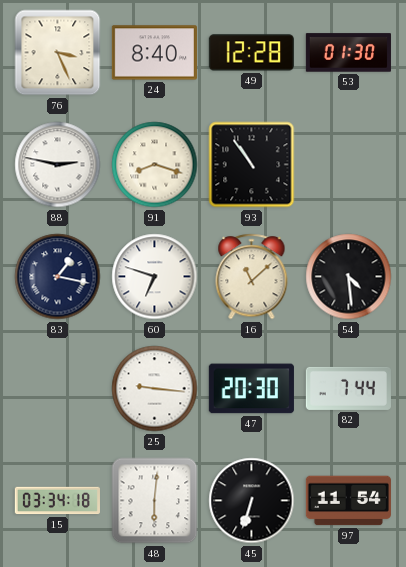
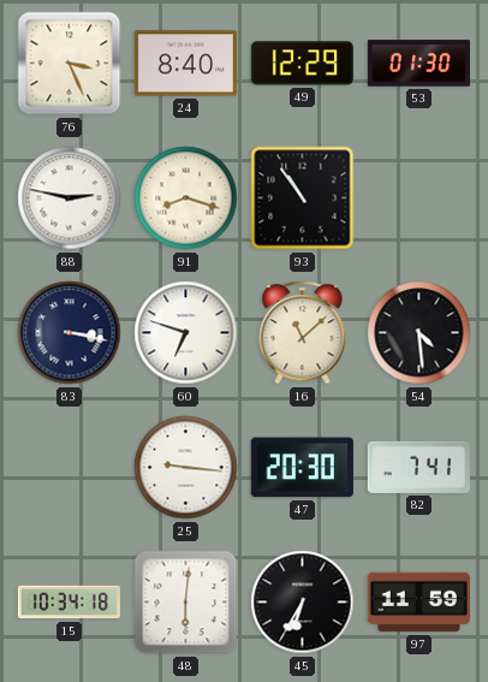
49: 12:28 -> 12:29
83: 1:17 -> 3:17
82: 7:44 -> 7:41
15: 03:34 -> 10:34
45: 6:33 -> 6:35
97: 11:54 -> 11:59
